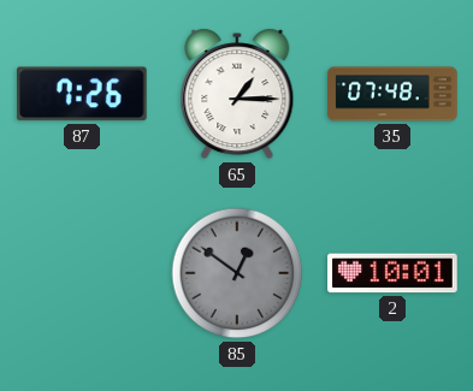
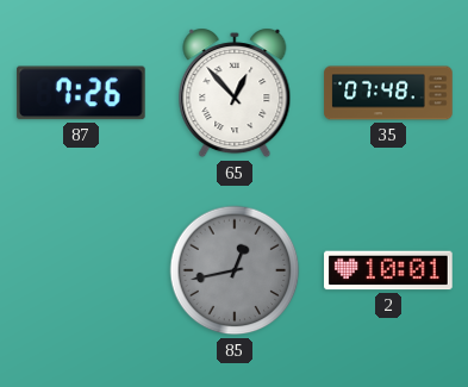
65: 1:15 -> 12:53
85: 12:51 -> 12:43
